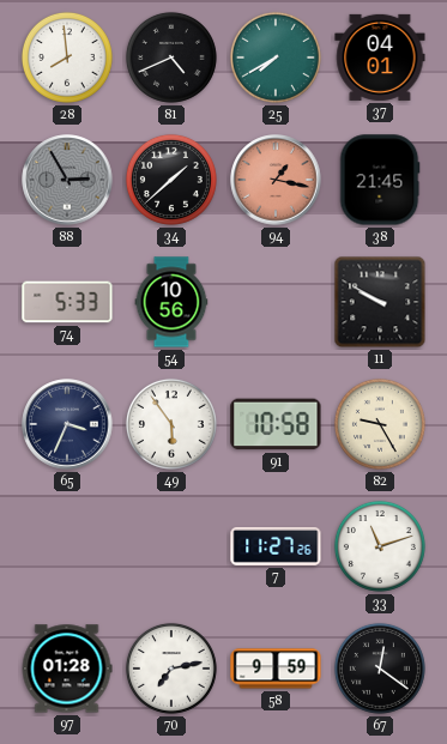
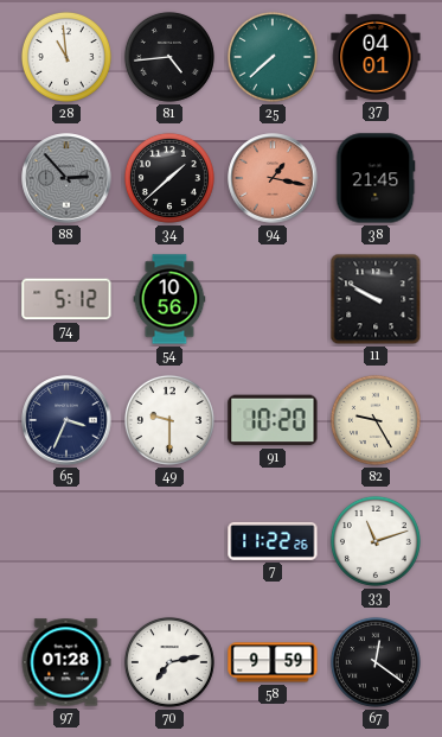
28: 7:59 -> 10:59
81: 4:41 -> 4:44
25: 7:40 -> 7:38
88: 2:55 -> 2:53
74: 5:33 -> 5:12
49: 5:54 -> 9:30
91: 10:58 -> 10:20
7: 11:27 -> 11:22
